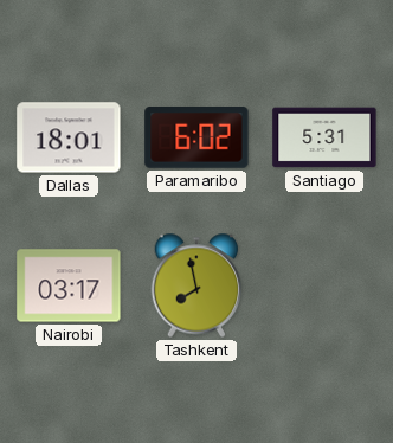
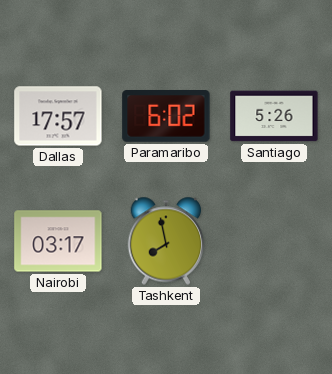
Dallas: 18:01 -> 17:57
Santiago: 5:31 -> 5:26
